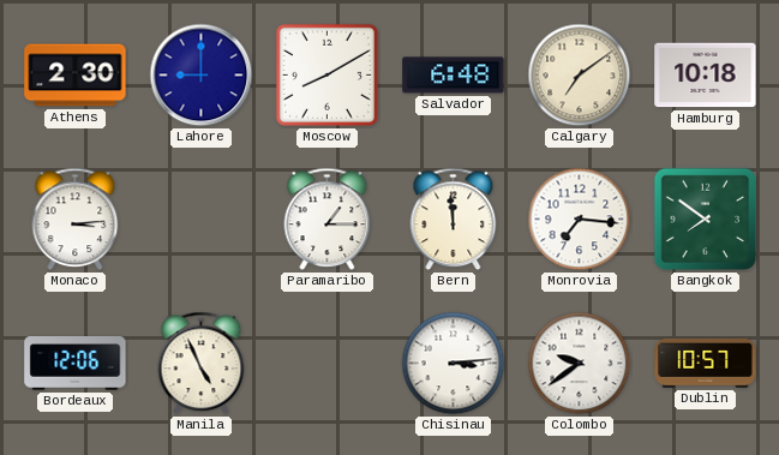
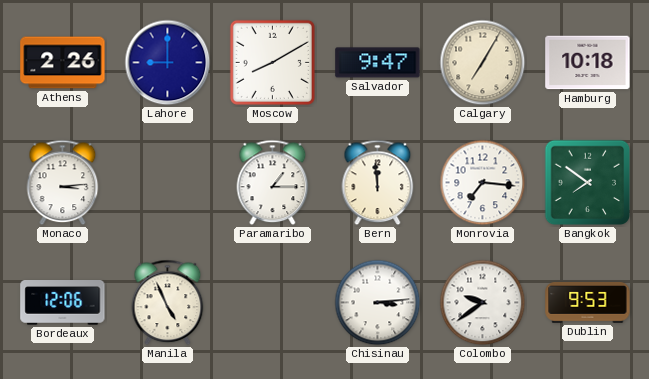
Athens: 2:30 -> 2:26
Salvador: 6:48 -> 9:47
Calgary: 7:09 -> 7:05
Dublin: 10:57 -> 9:53
